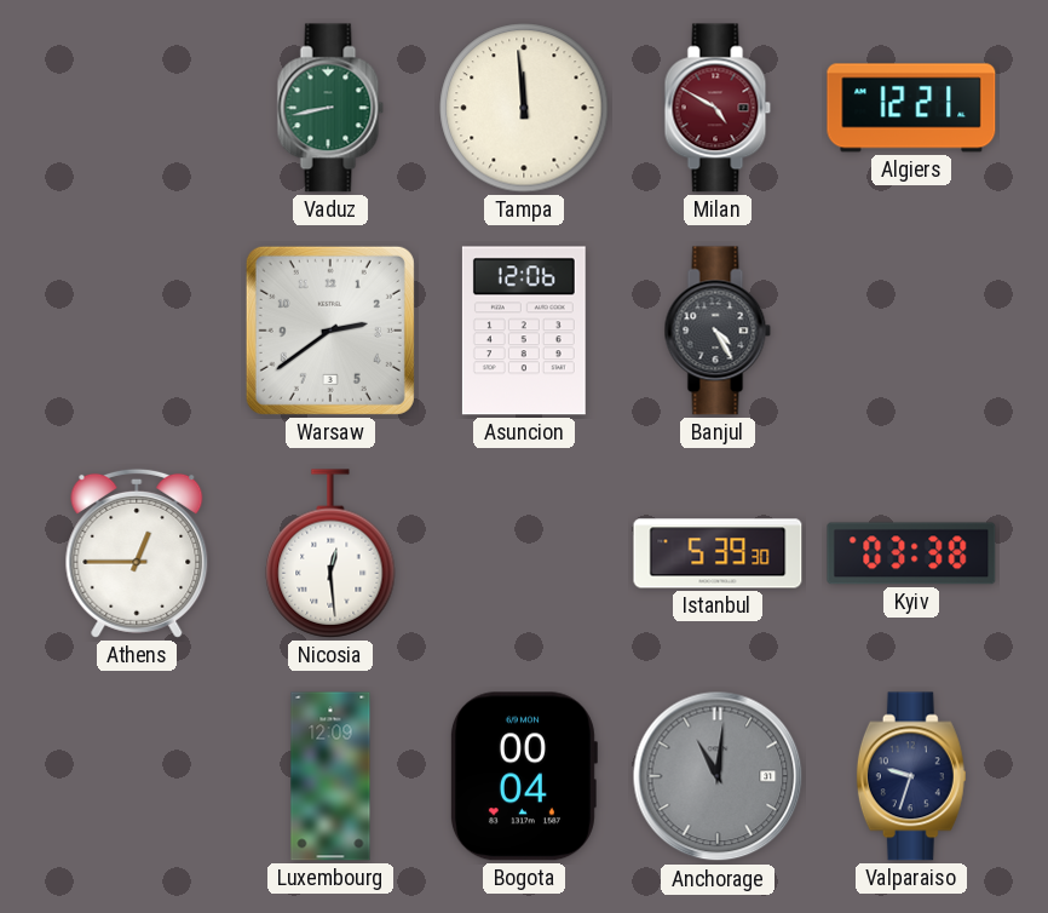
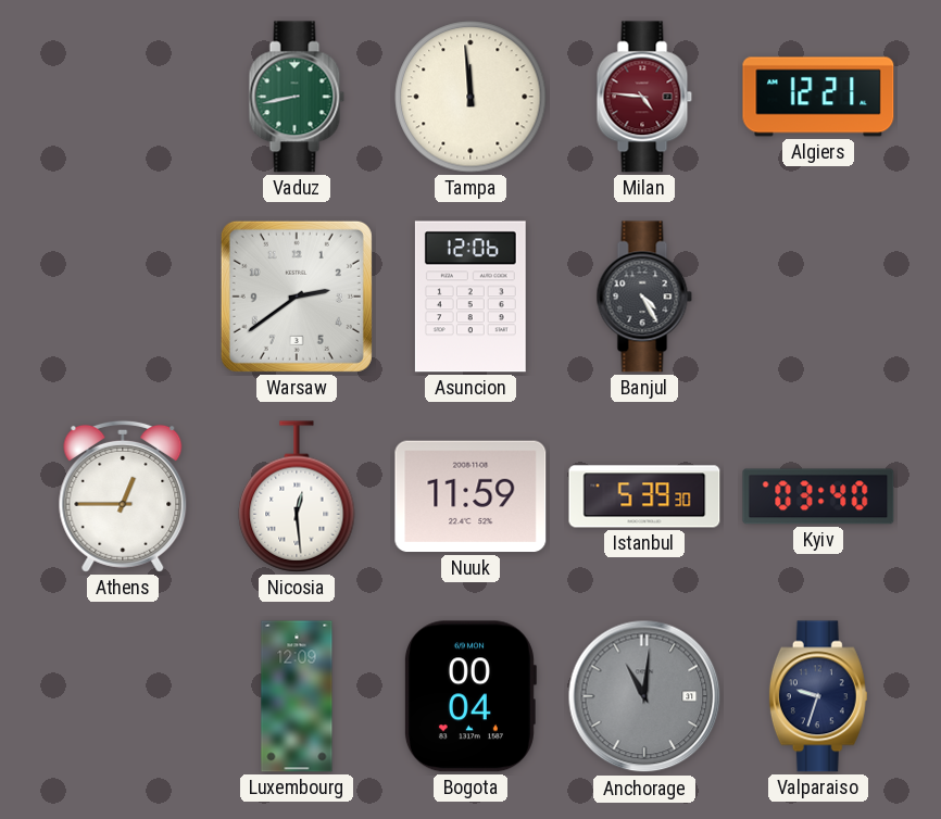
Milan: 4:50 -> 4:46
Nuuk: none -> 11:59
Kyiv: 03:38 -> 03:40
